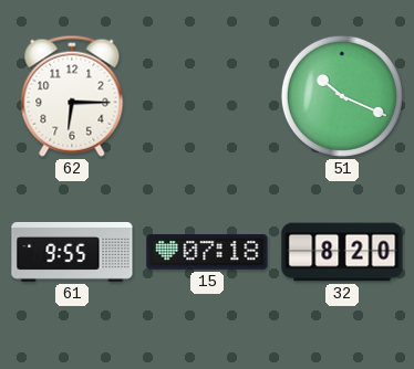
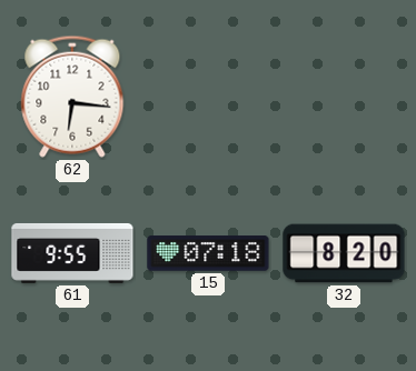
62: 6:15 -> 6:16
51: 10:19 -> none
